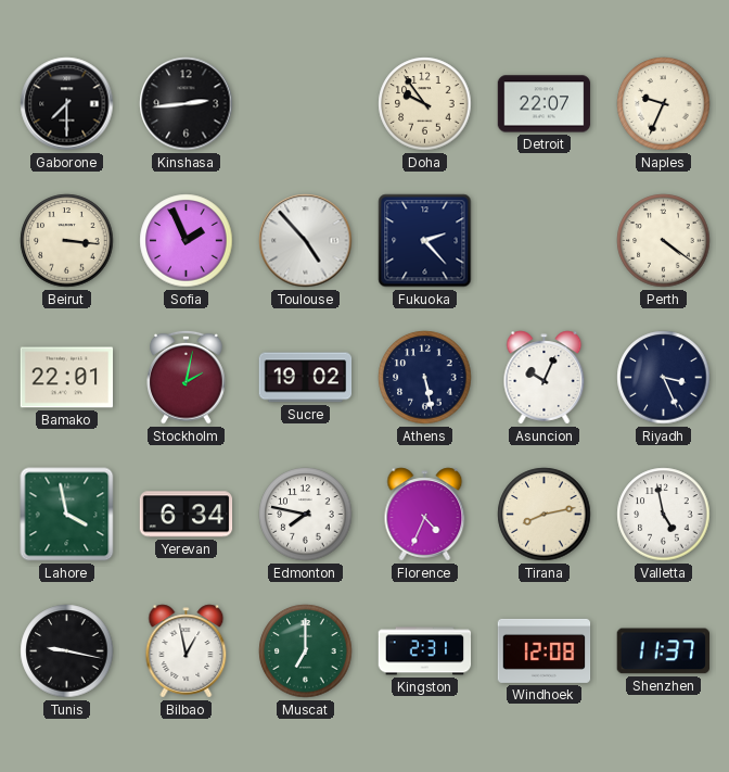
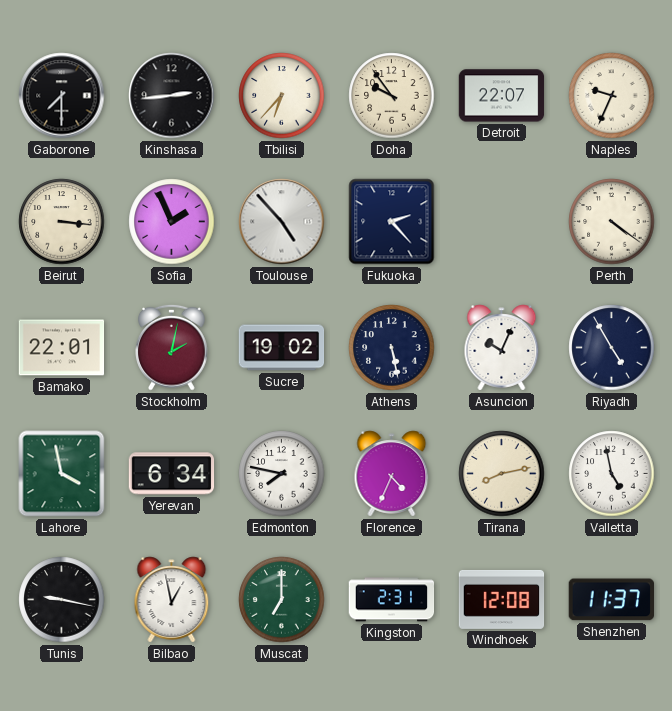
Tbilisi: none -> 6:37
Riyadh: 3:26 -> 4:55
